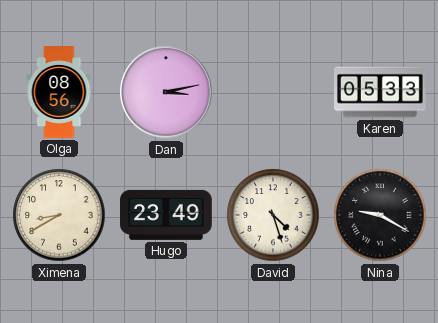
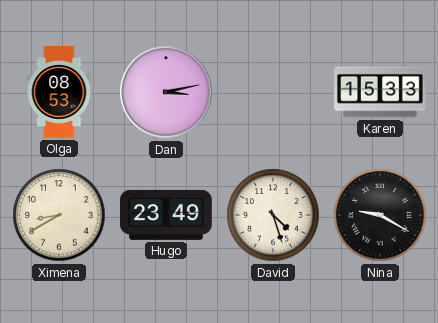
Olga: 08:56 -> 08:53
Karen: 05:33 -> 15:33
